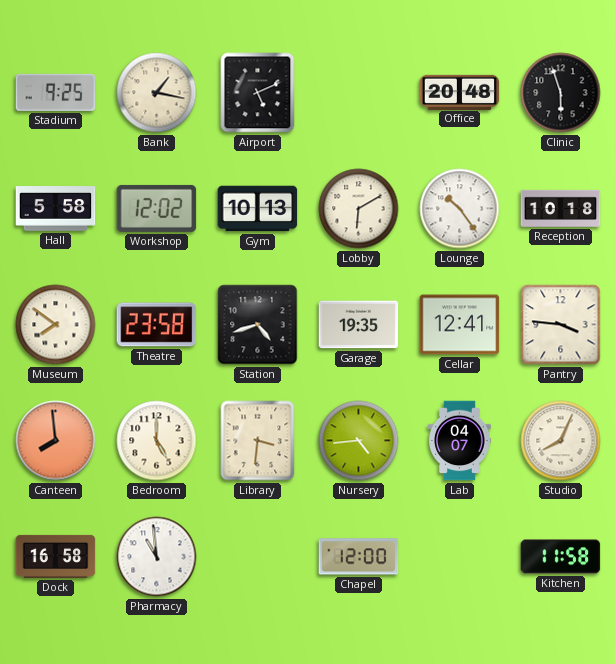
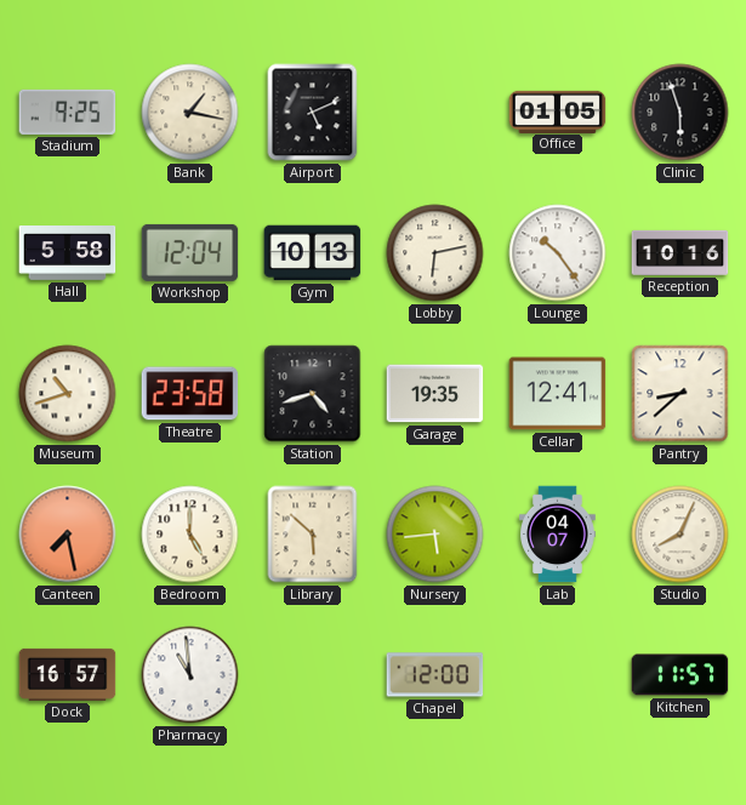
Office: 20:48 -> 01:05
Workshop: 12:02 -> 12:04
Lobby: 6:10 -> 6:13
Reception: 10:18 -> 10:16
Museum: 7:51 -> 10:42
Pantry: 3:46 -> 8:38
Canteen: 7:59 -> 7:28
Library: 3:31 -> 5:52
Nursery: 4:44 -> 5:44
Dock: 16:58 -> 16:57
Kitchen: 11:58 -> 11:57
